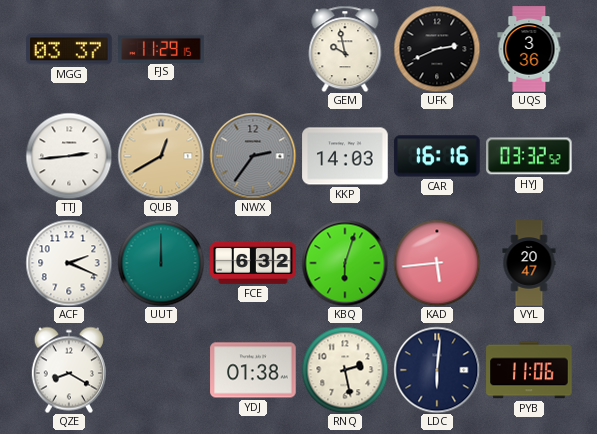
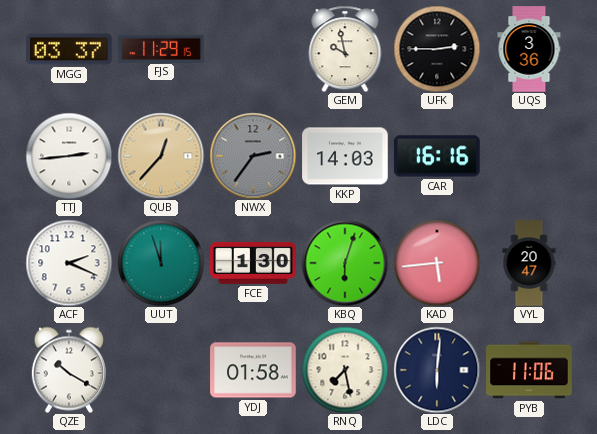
UFK: 2:41 -> 2:45
QUB: 12:40 -> 12:37
HYJ: 03:32 -> none
UUT: 12:00 -> 11:57
FCE: 6:32 -> 1:30
QZE: 8:20 -> 10:20
YDJ: 01:38 -> 01:58
RNQ: 2:28 -> 7:28
